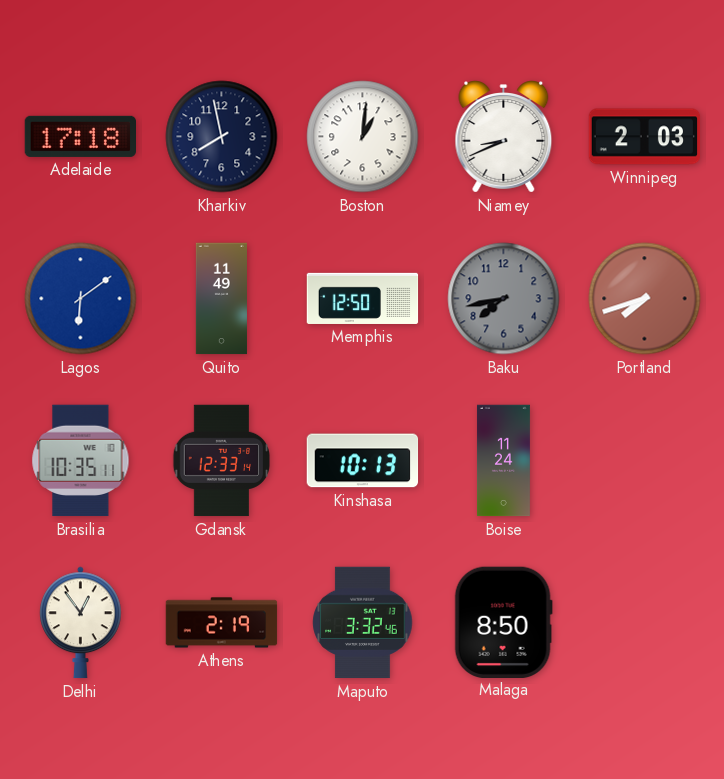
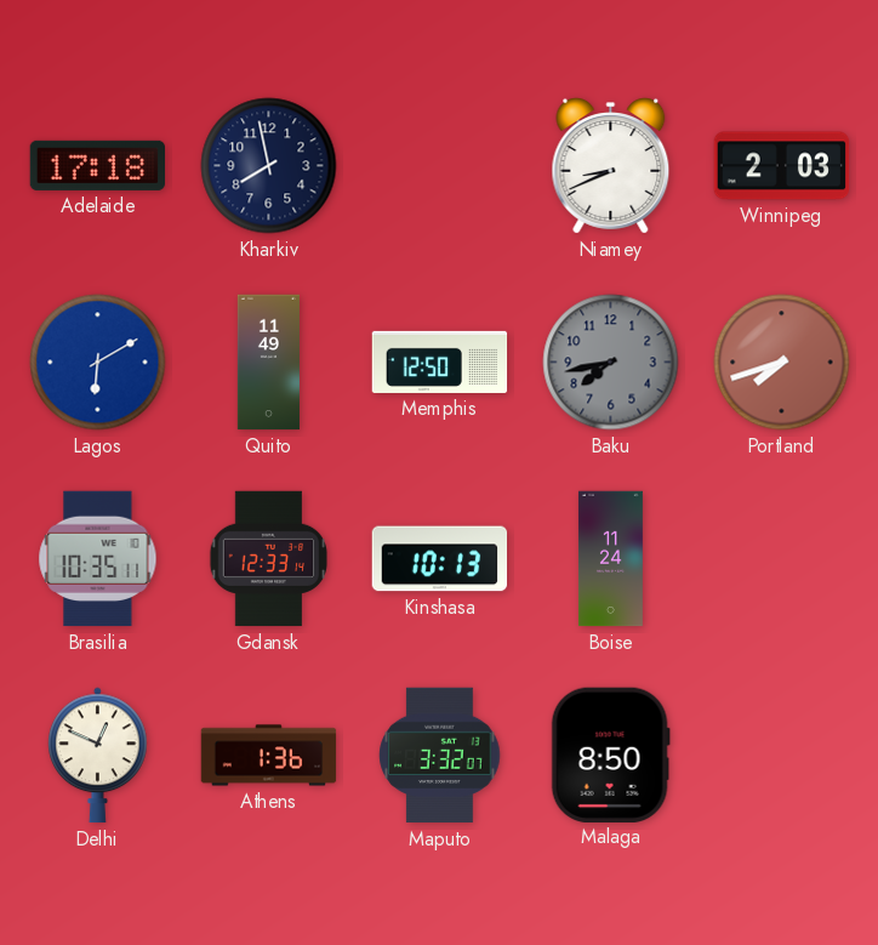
Boston: 1:01 -> none
Lagos: 6:09 -> 6:10
Delhi: 12:54 -> 12:49
Athens: 2:19 -> 1:36
Maputo: 3:32:46 -> 3:32:07
